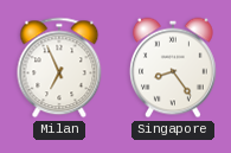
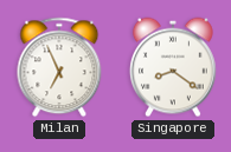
Singapore: 8:24 -> 8:21
